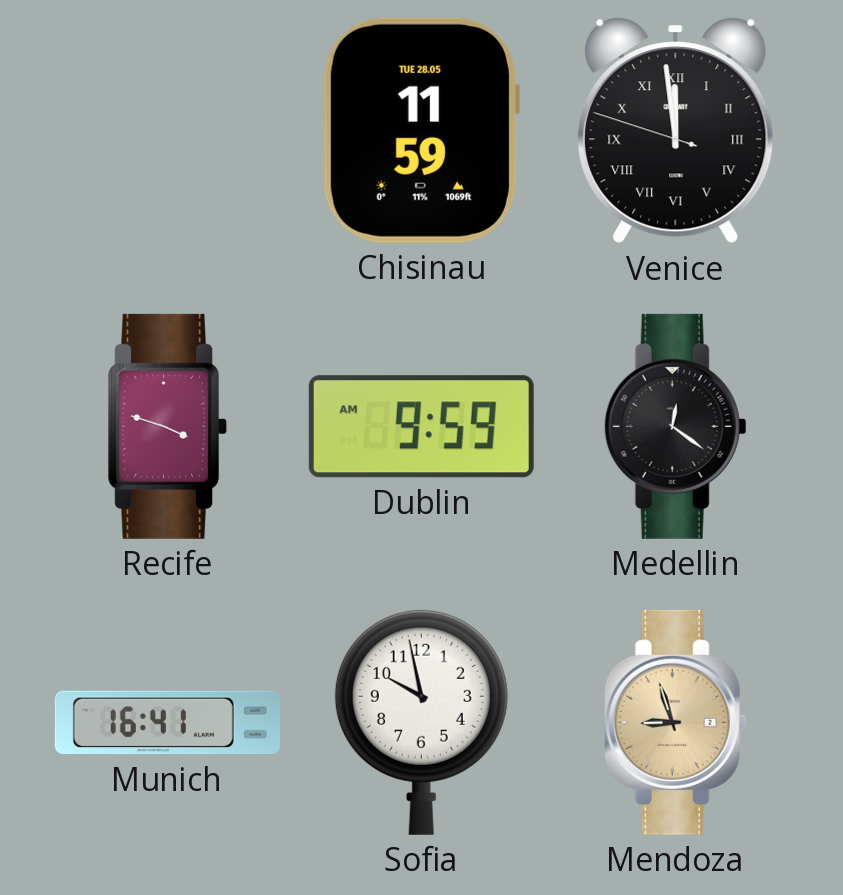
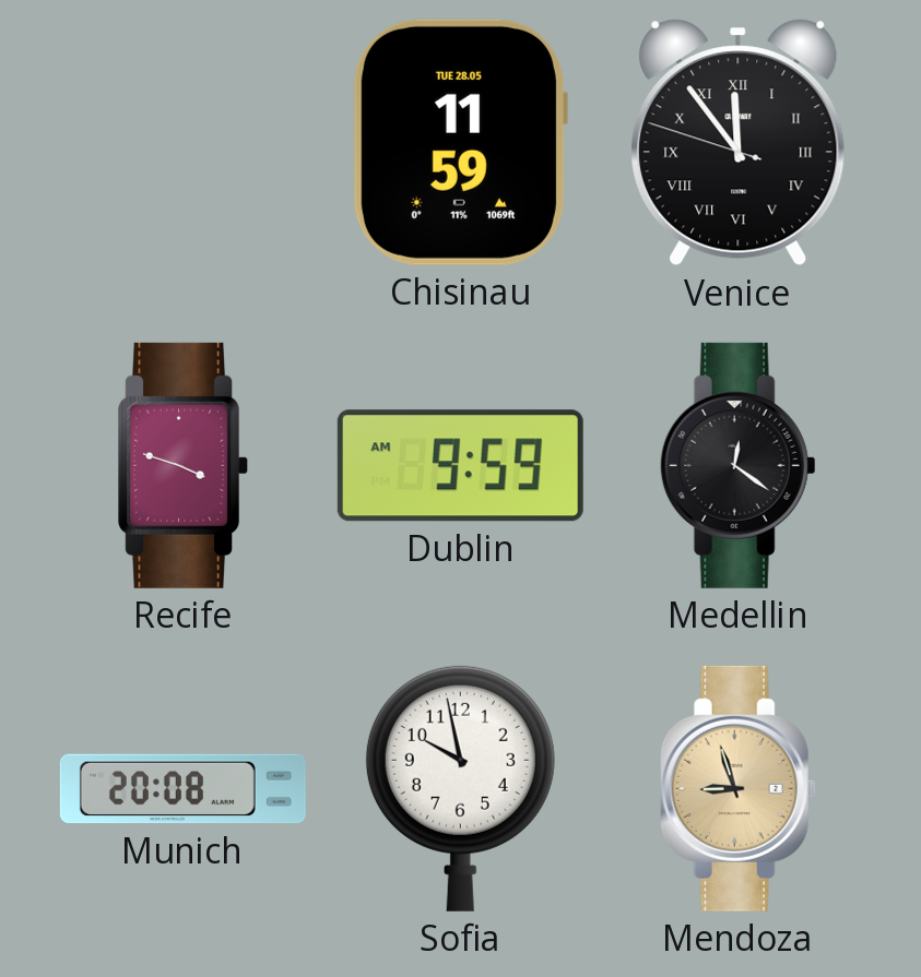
Venice: 11:58 -> 11:53
Munich: 16:41 -> 20:08
